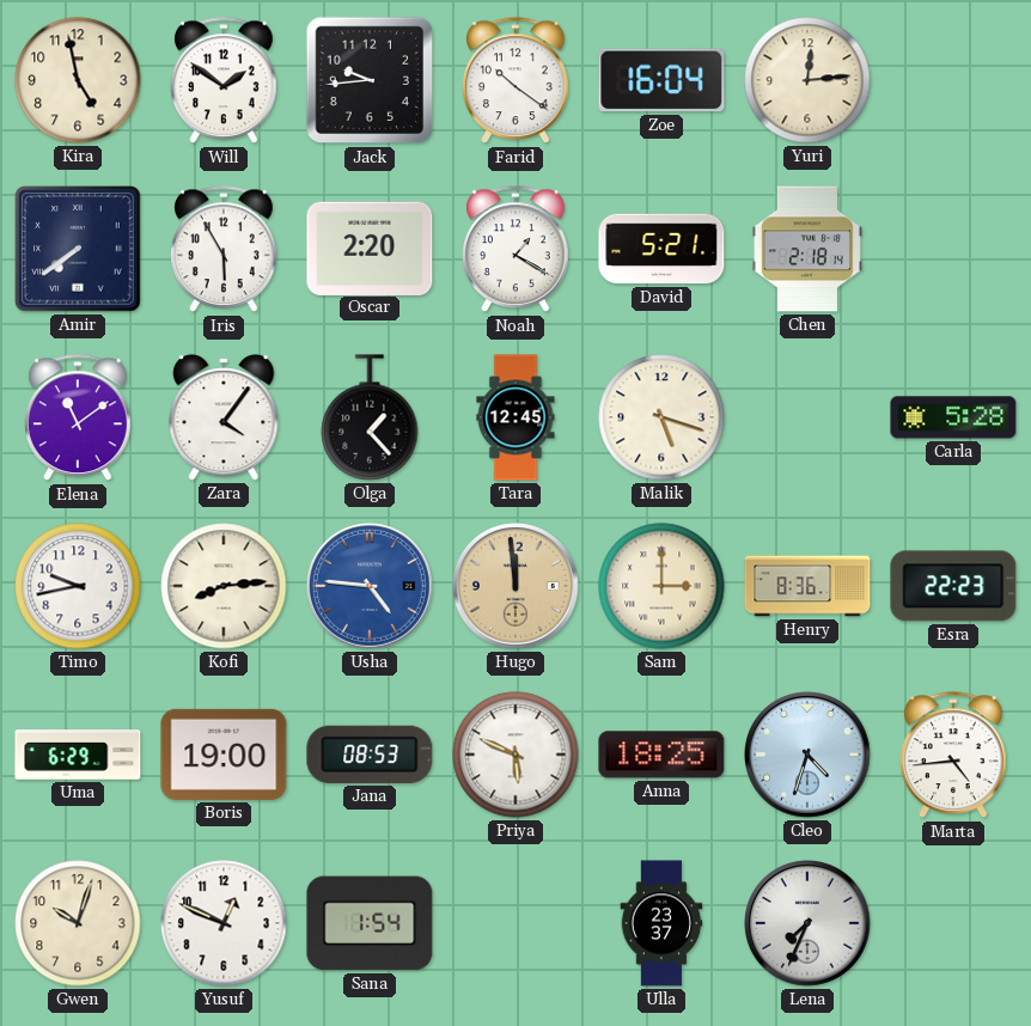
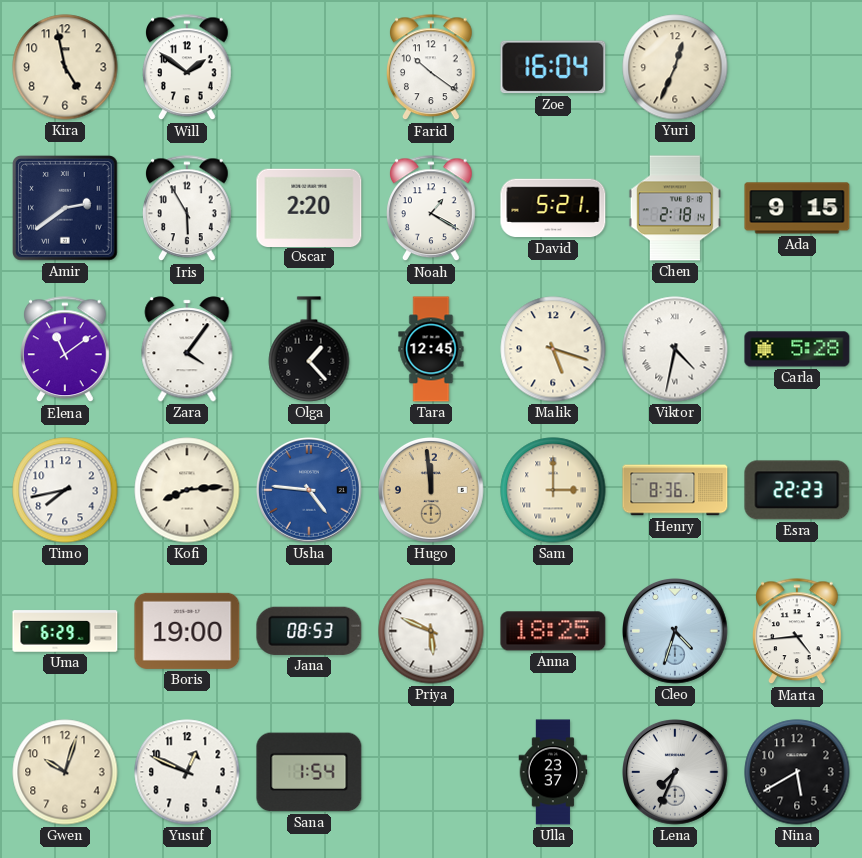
Jack: 9:44 -> none
Yuri: 12:14 -> 12:34
Amir: 7:39 -> 2:39
Ada: none -> 9:15
Viktor: none -> 4:32
Timo: 9:43 -> 7:43
Nina: none -> 5:40
